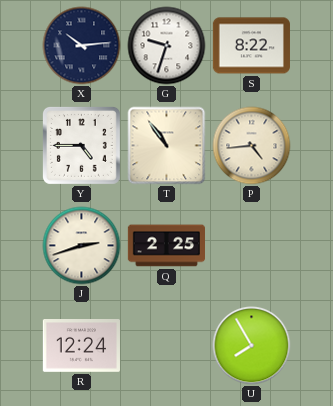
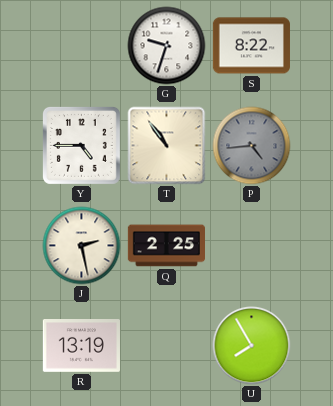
X: 10:14 -> none
P dial: cream -> grey
J: 2:42 -> 2:28
R: 12:24 -> 13:19
